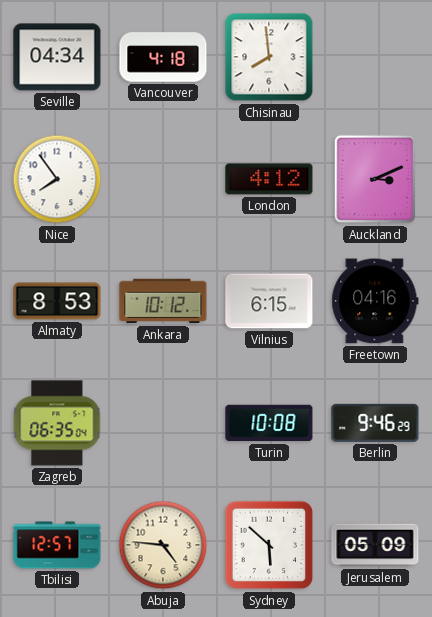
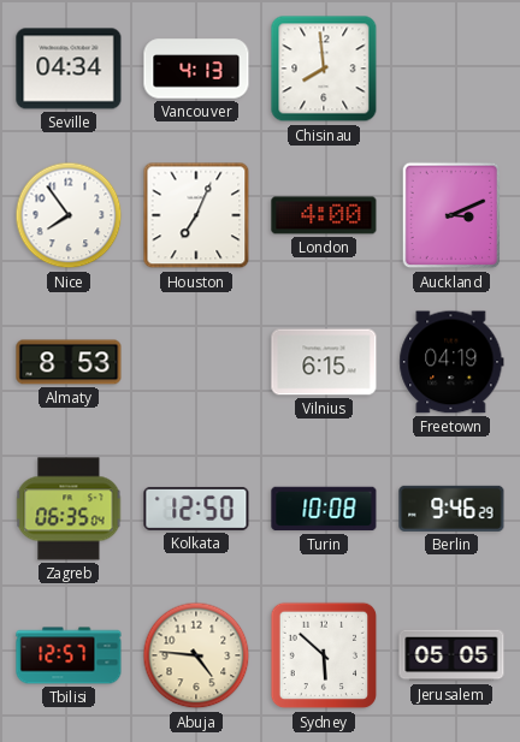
Vancouver: 4:18 -> 4:13
Houston: none -> 7:04
London: 4:12 -> 4:00
Ankara: 10:12 -> none
Freetown: 04:16 -> 04:19
Kolkata: none -> 12:50
Jerusalem: 05:09 -> 05:05
